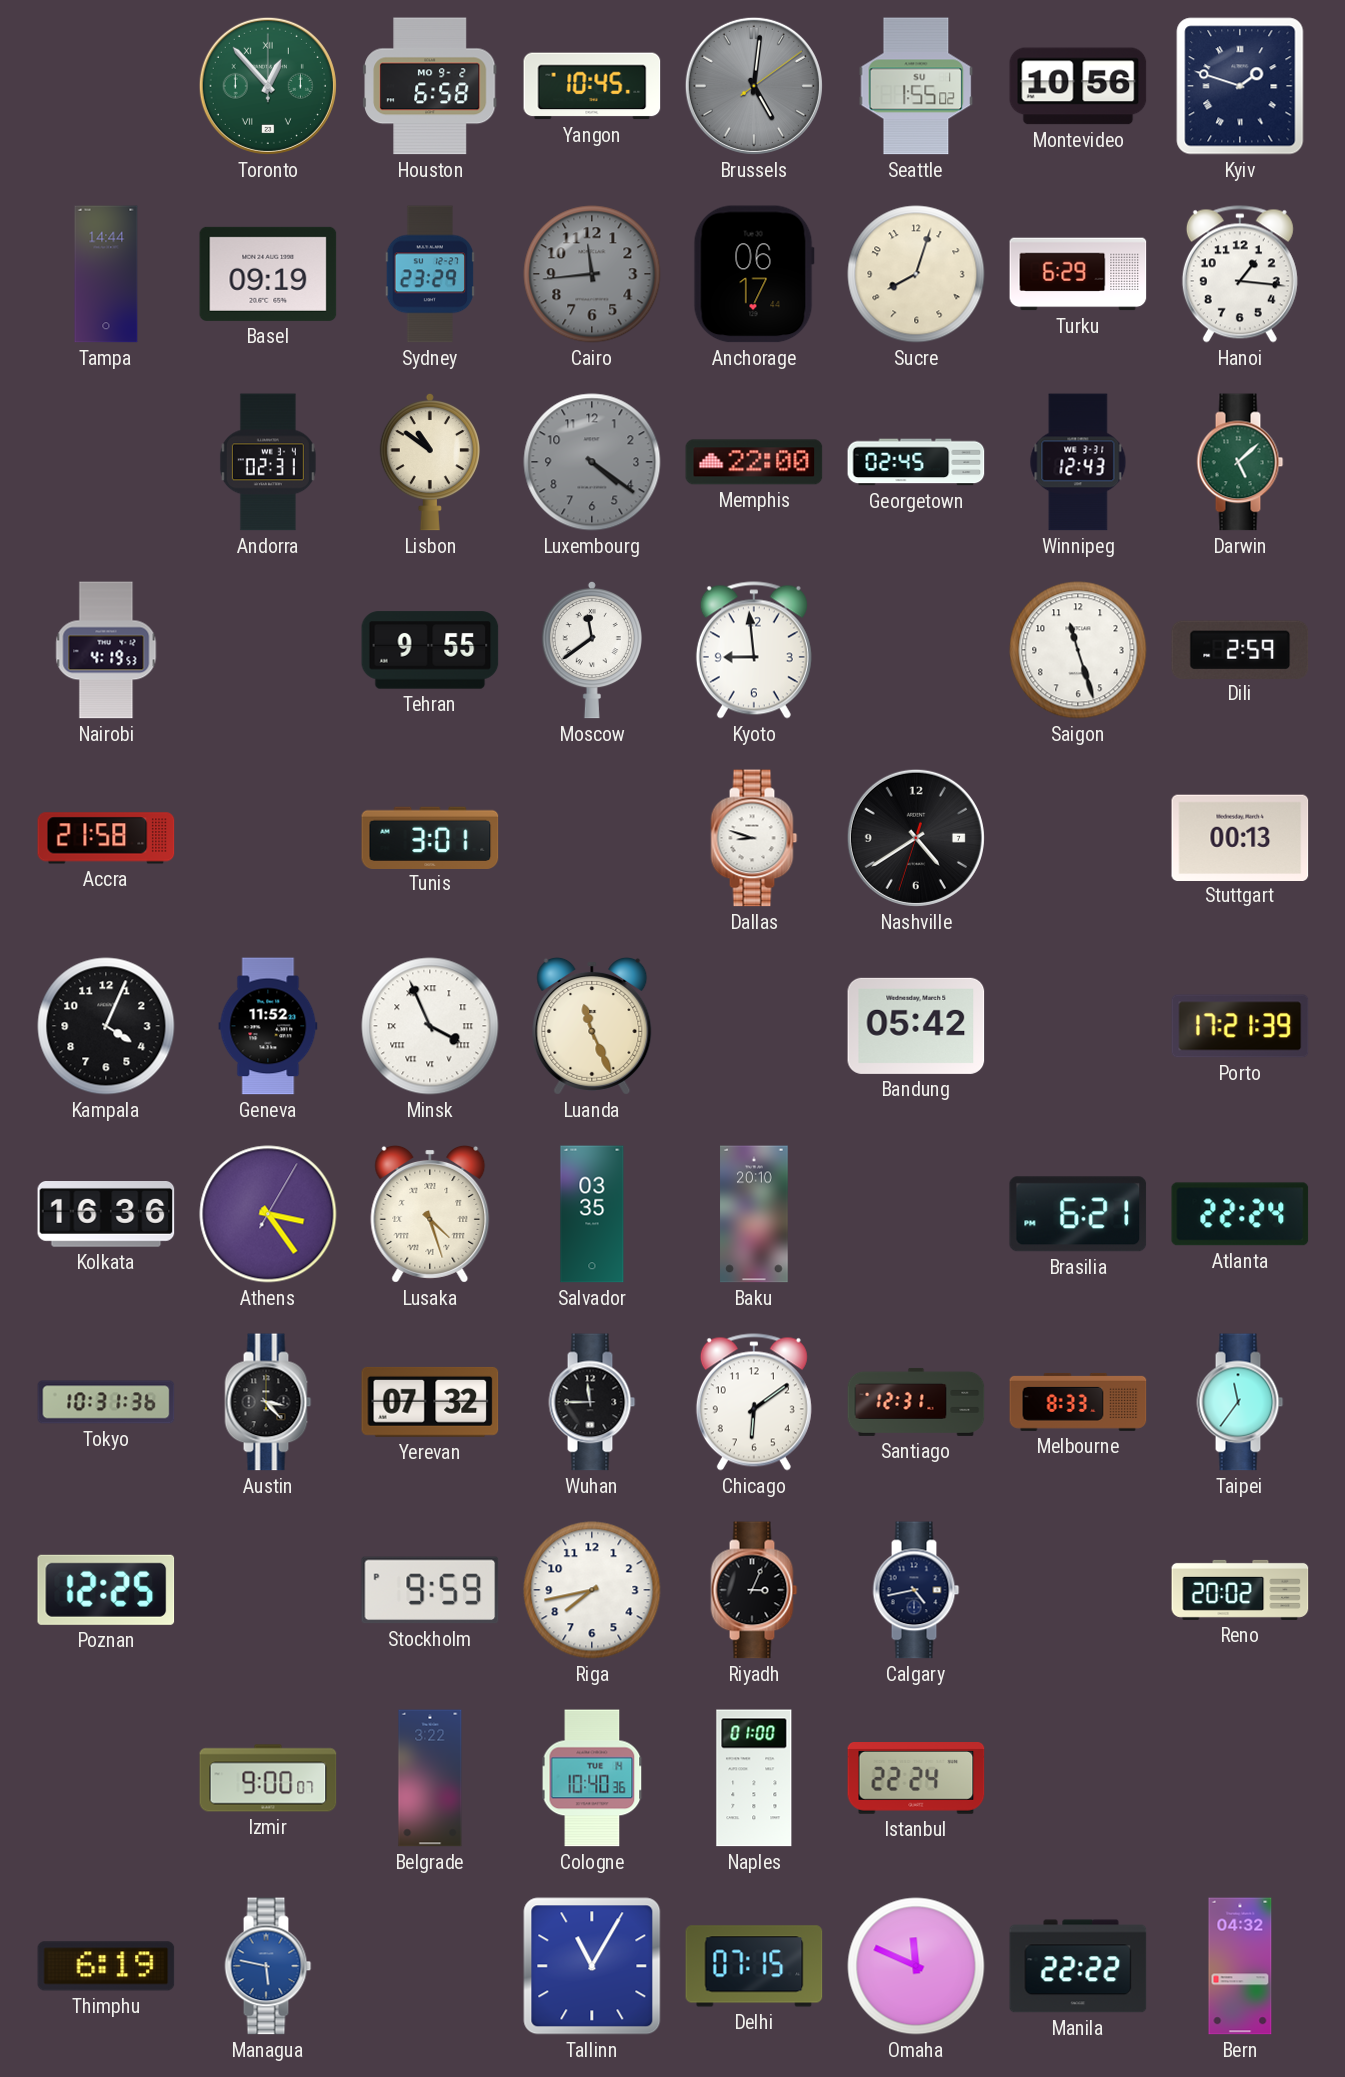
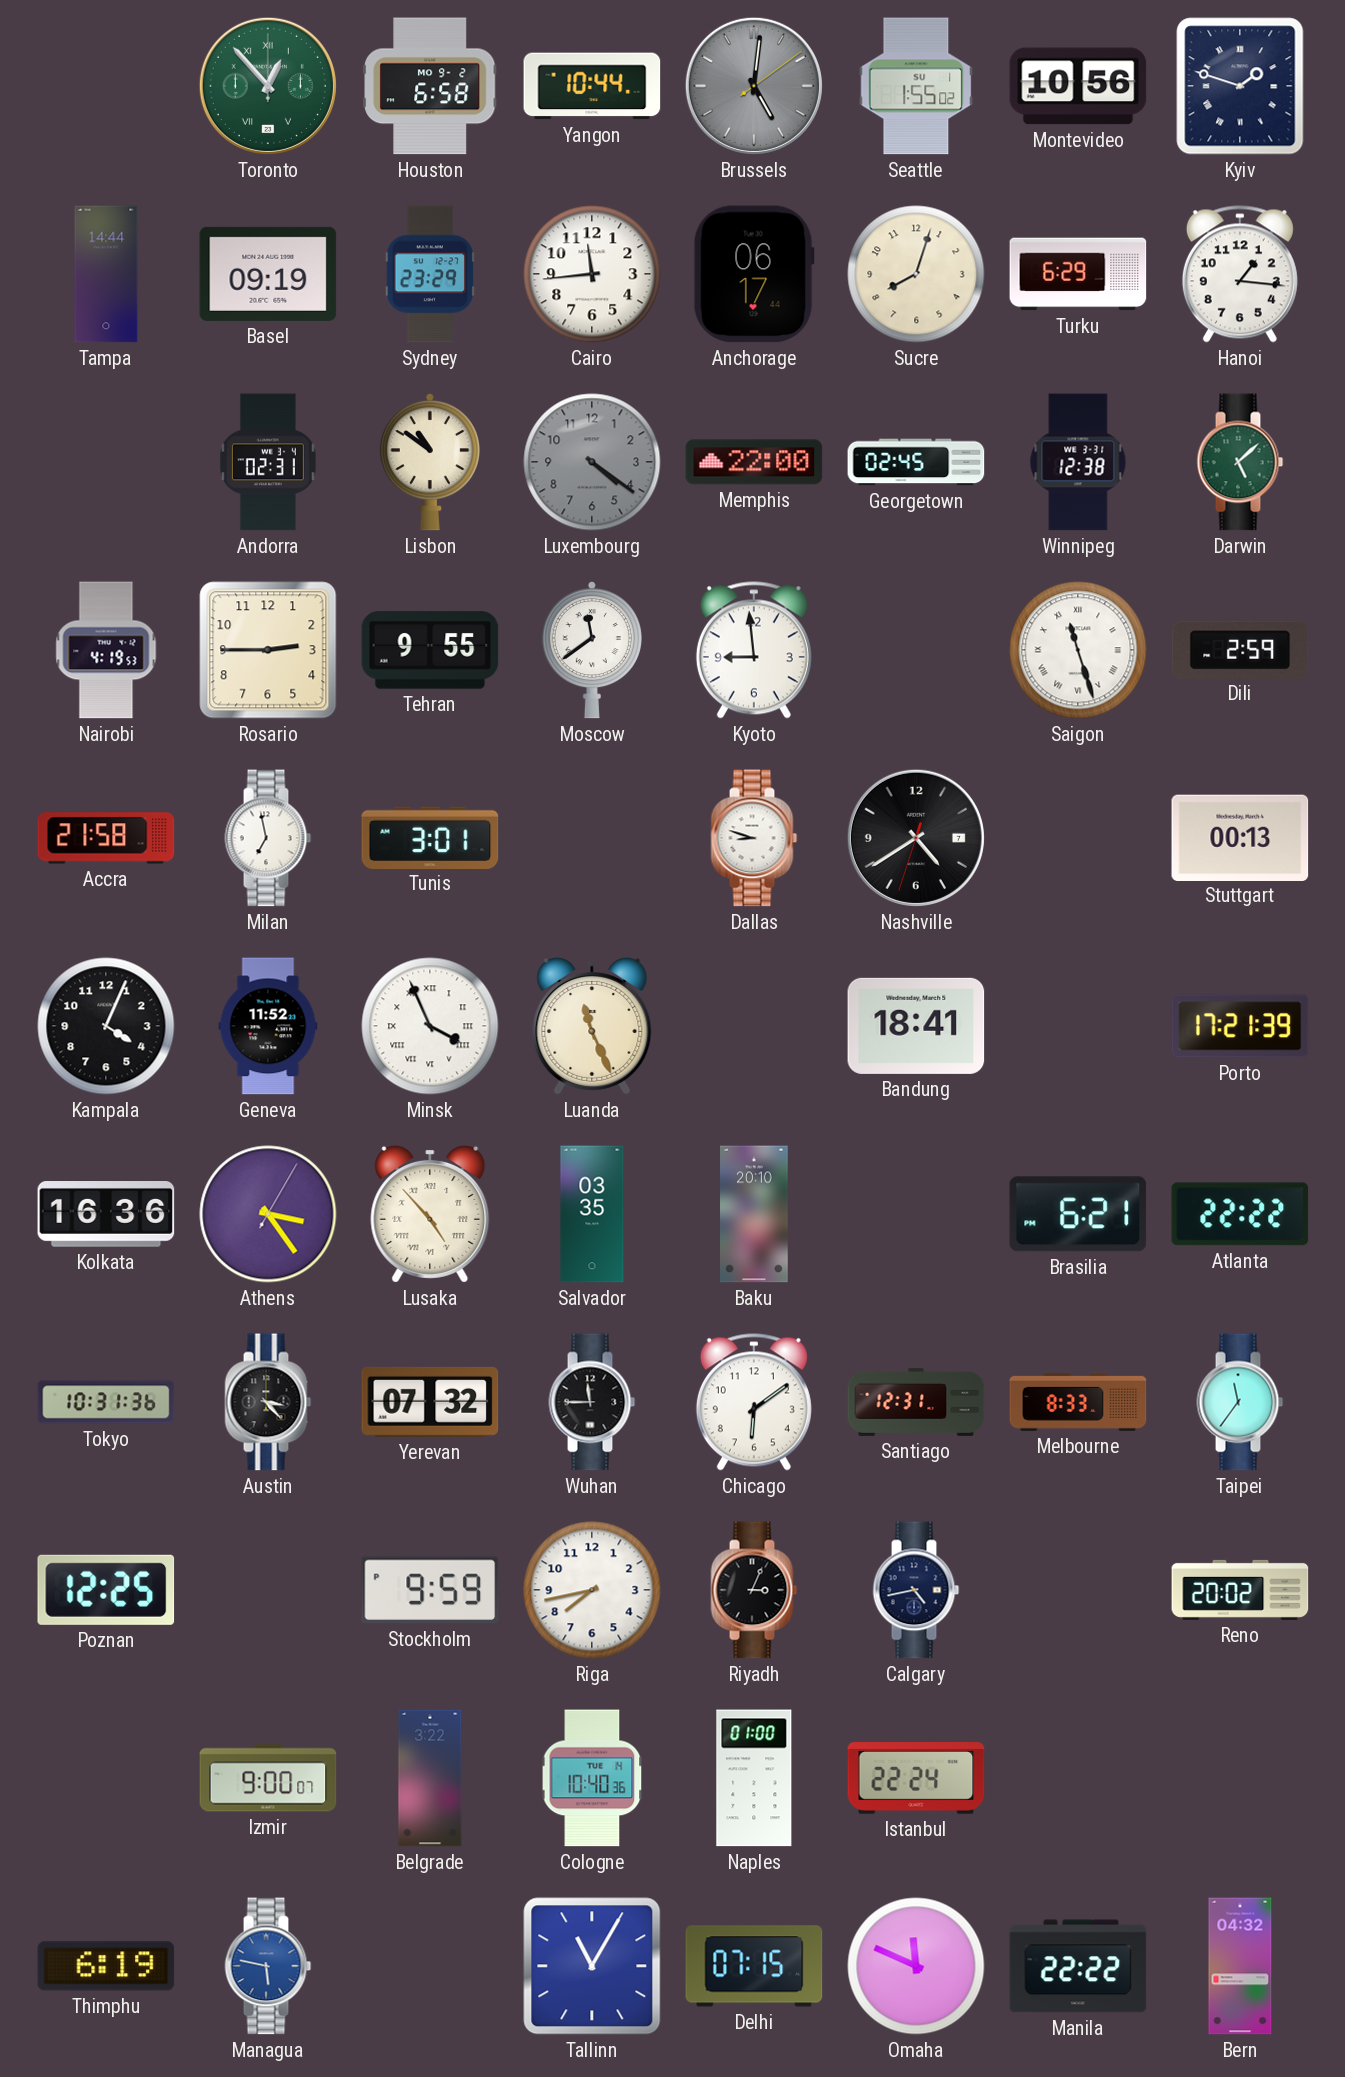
Yangon: 10:45 -> 10:44
Cairo dial: grey -> white
Winnipeg: 12:43 -> 12:38
Rosario: none -> 2:45
Saigon numerals: Arabic -> Roman
Milan: none -> 6:58
Bandung: 05:42 -> 18:41
Lusaka: 4:27 -> 4:53
Atlanta: 22:24 -> 22:22
